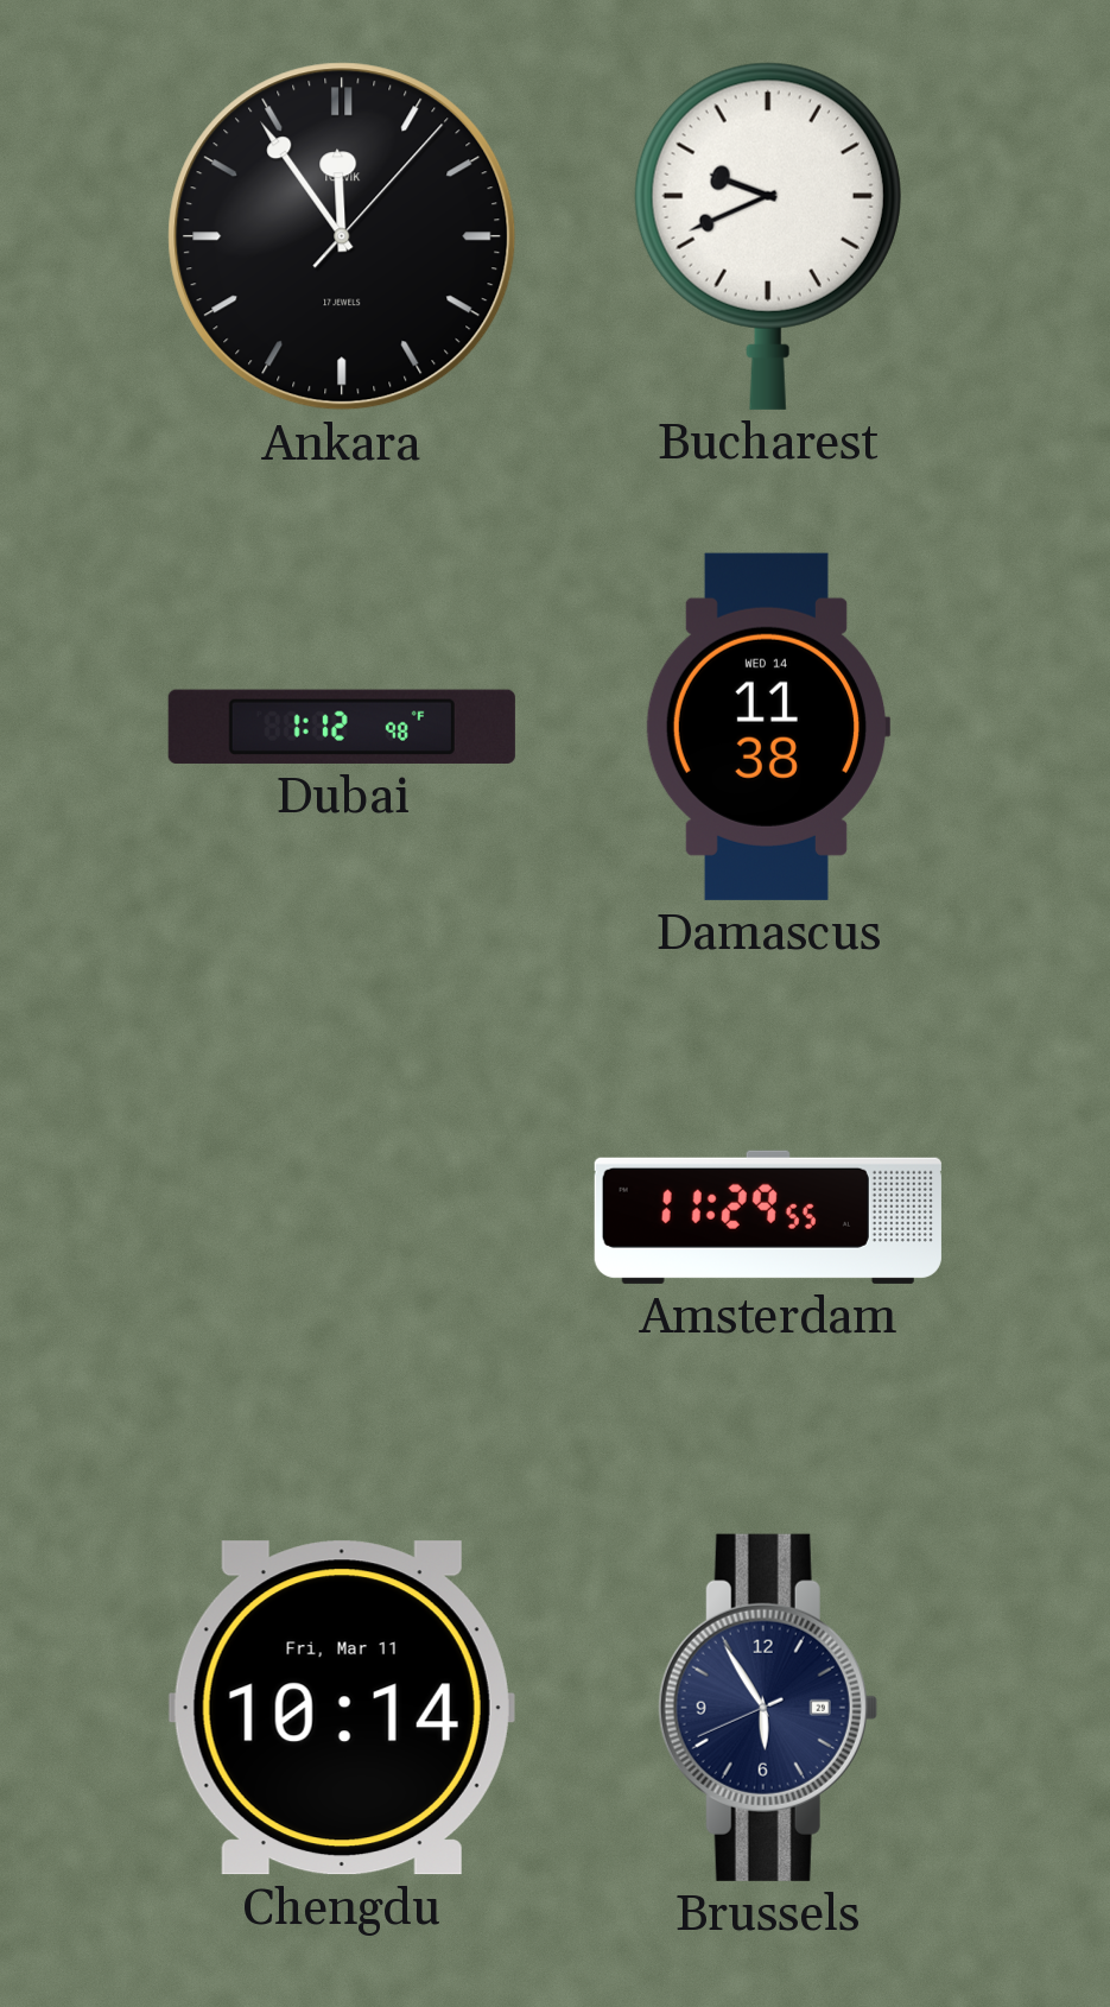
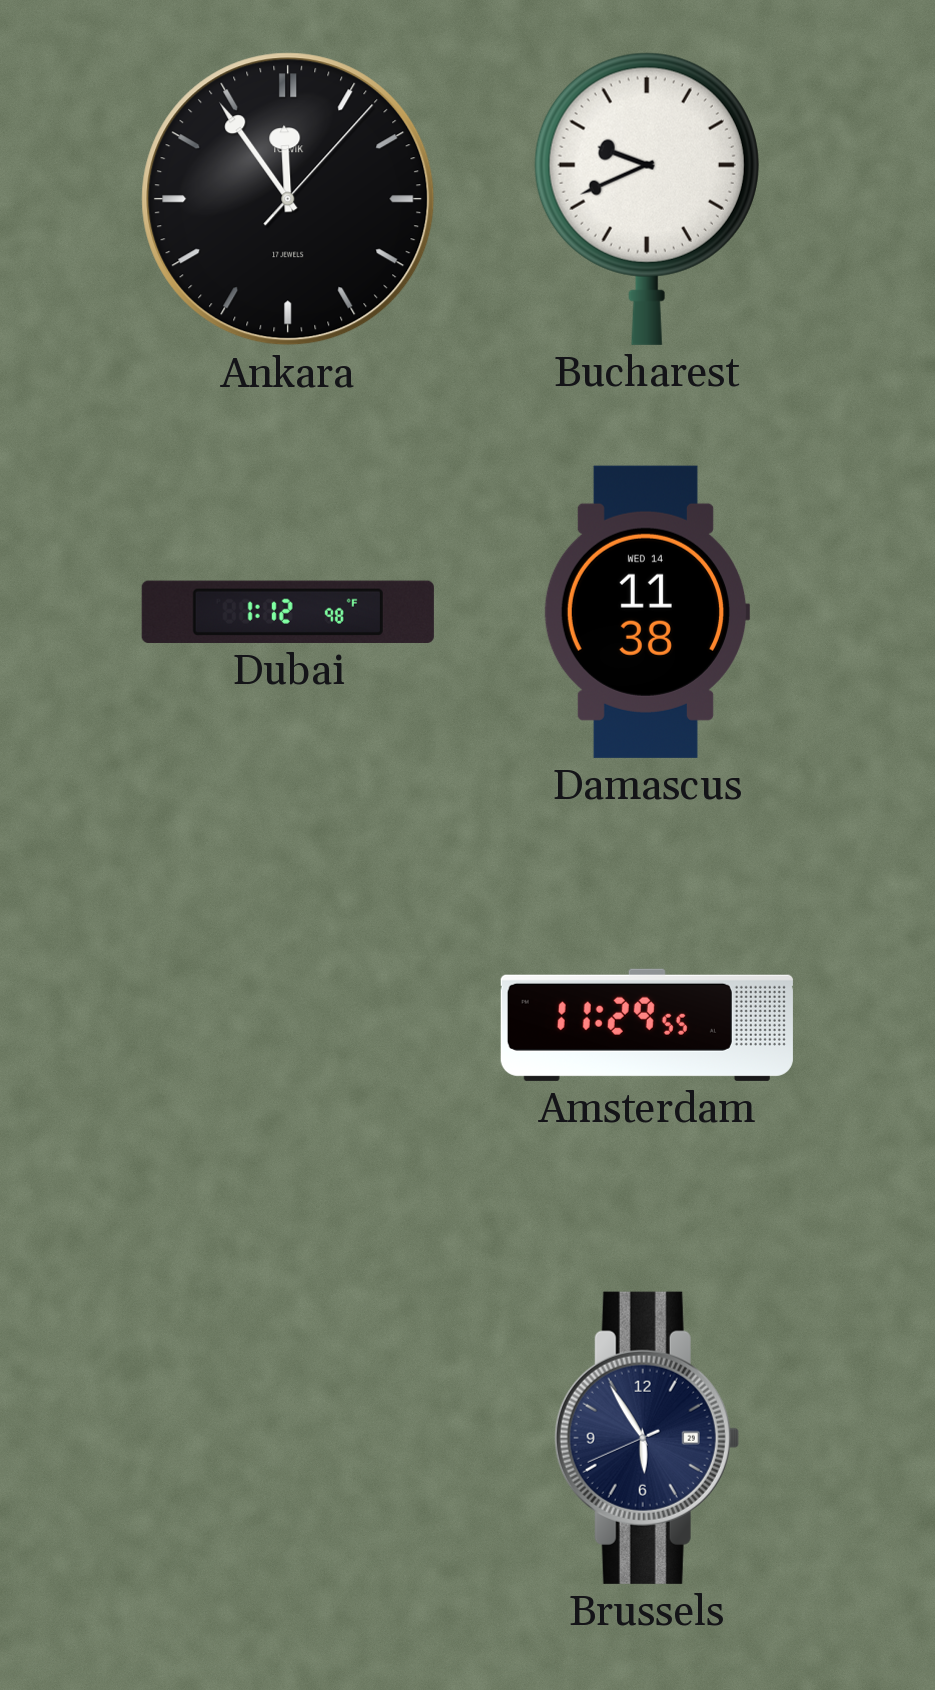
Chengdu: 10:14 -> none
